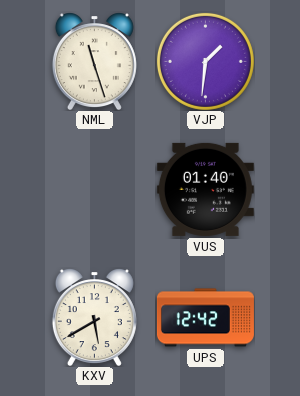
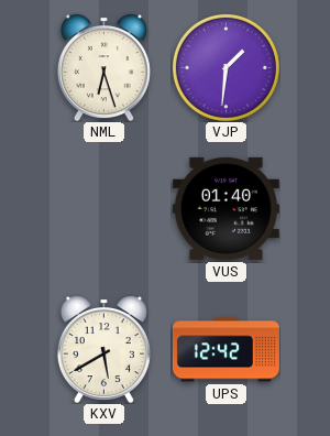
NML: 11:27 -> 6:27
